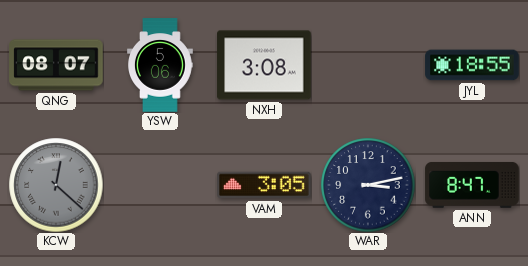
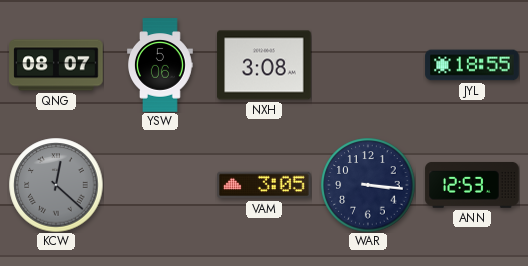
WAR: 3:13 -> 3:16
ANN: 8:47 -> 12:53
